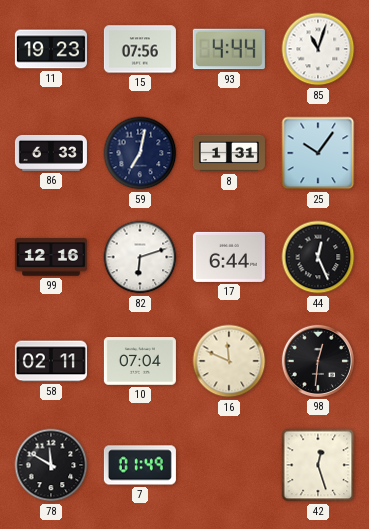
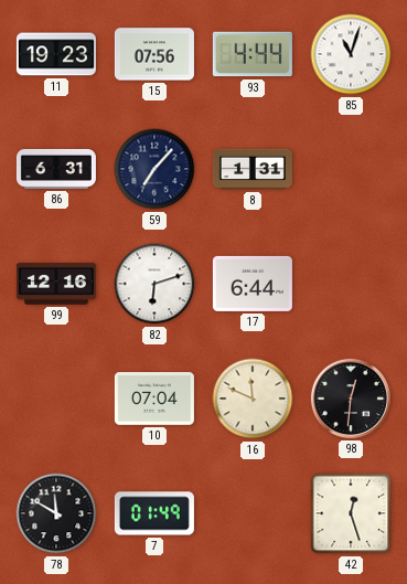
86: 6:33 -> 6:31
59: 7:02 -> 7:07
25: 10:06 -> none
44: 12:26 -> none
58: 02:11 -> none
